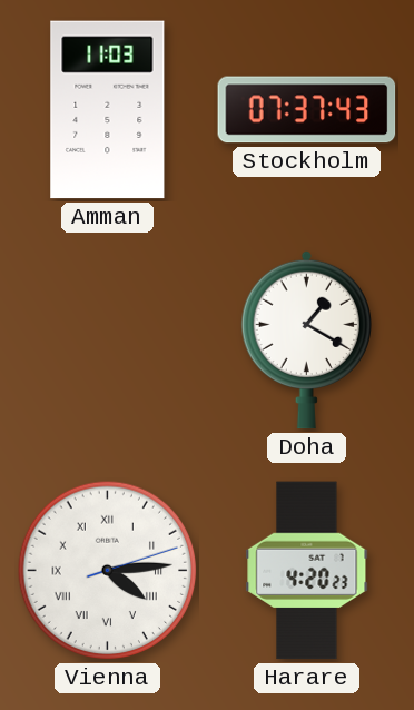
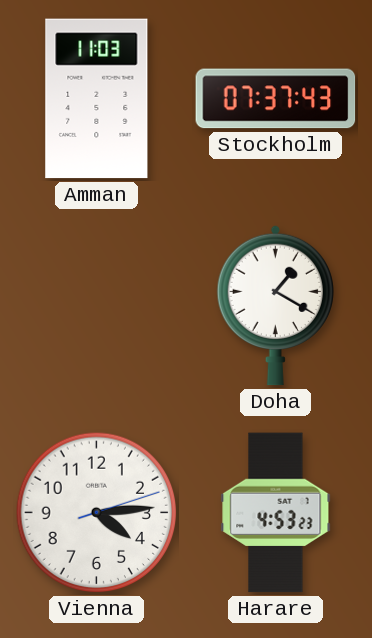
Vienna numerals: Roman -> Arabic
Harare: 4:20 -> 4:53
